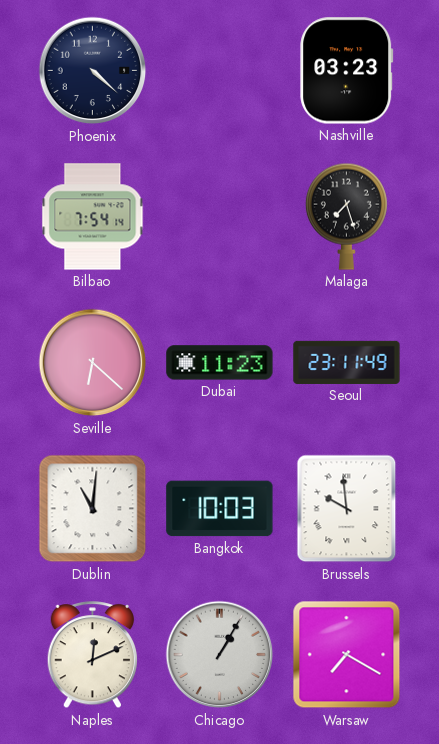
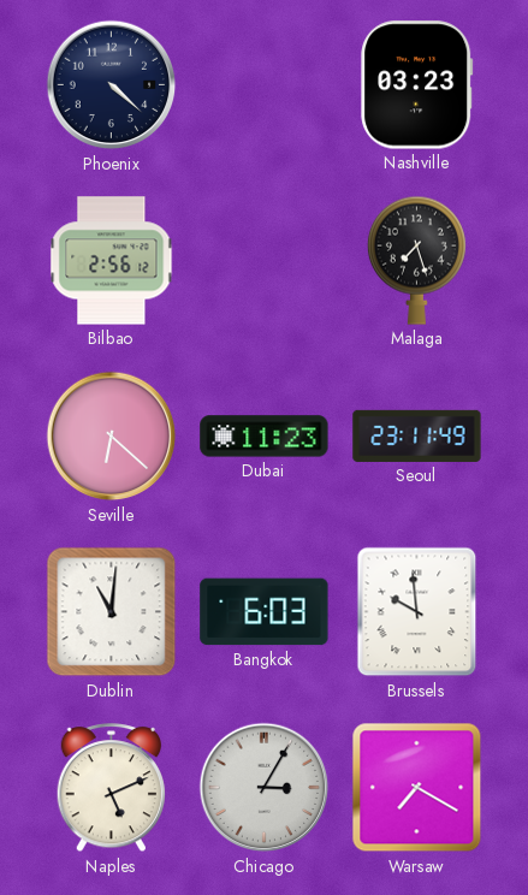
Bilbao: 7:54 -> 2:56
Bangkok: 10:03 -> 6:03
Naples: 12:11 -> 5:11
Chicago: 1:05 -> 3:05
